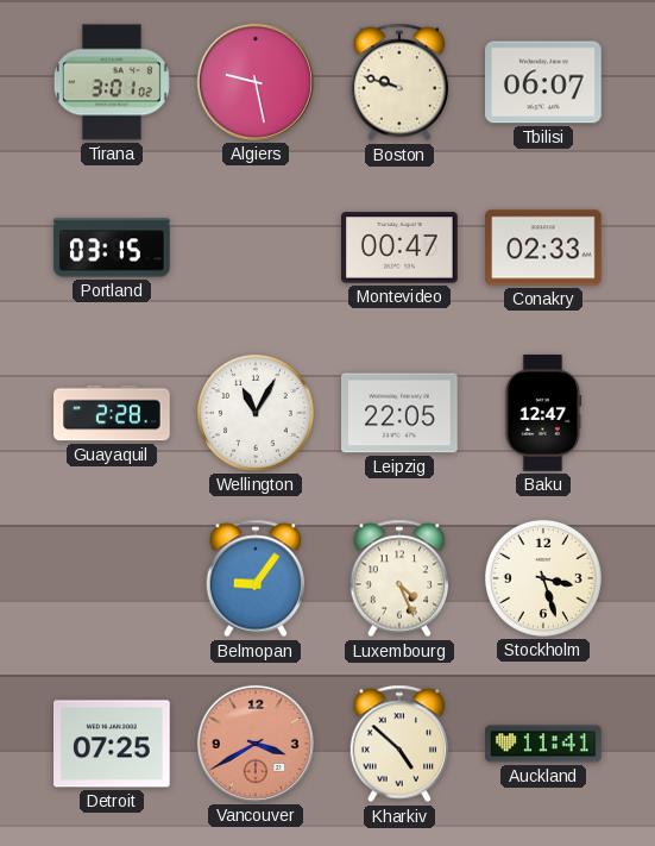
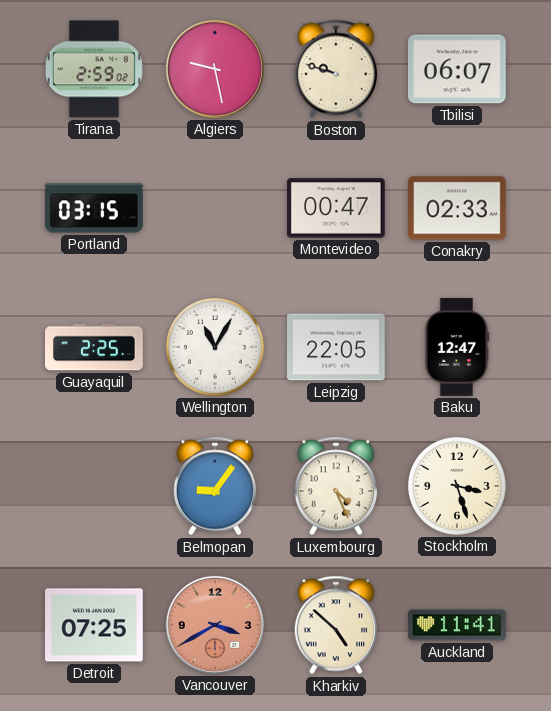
Tirana: 3:01 -> 2:59
Guayaquil: 2:28 -> 2:25
